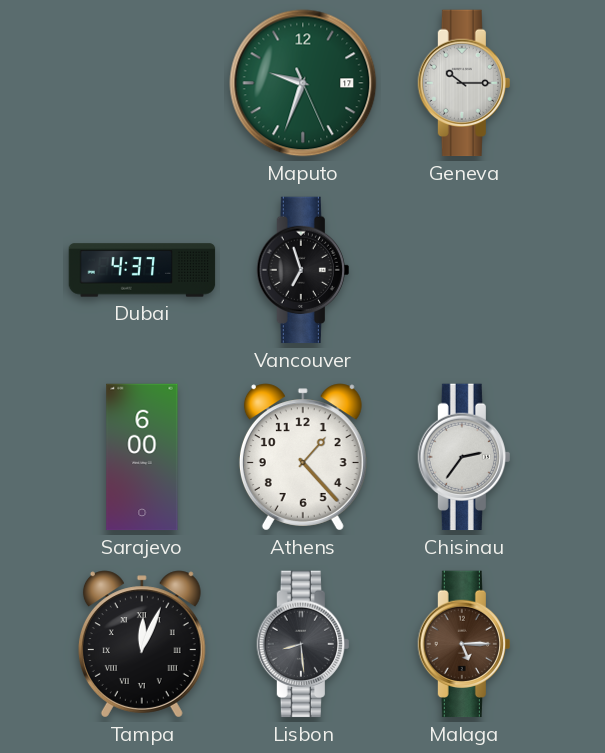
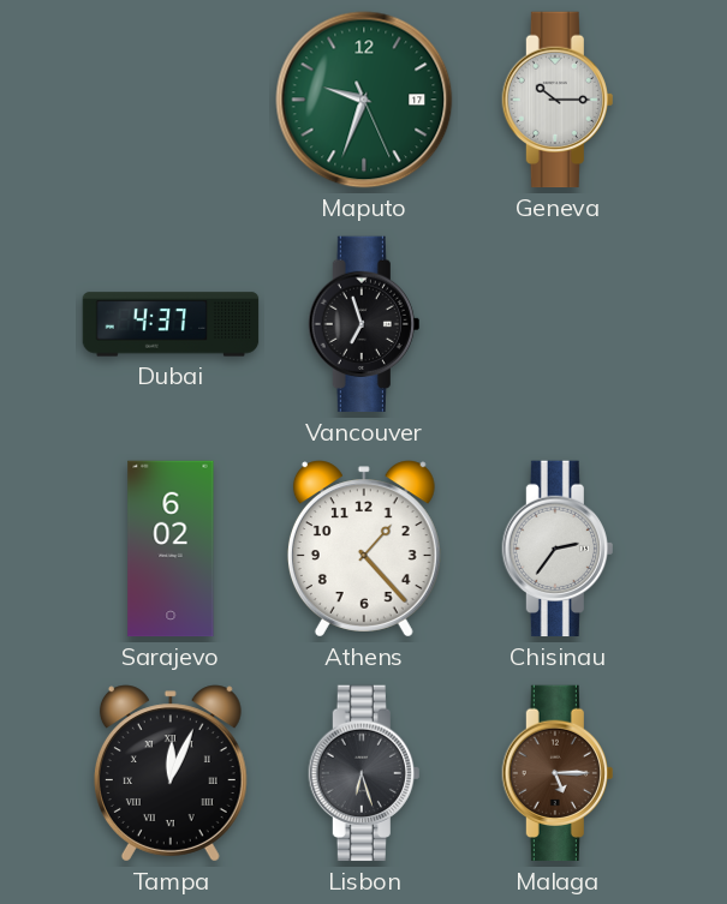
Sarajevo: 6:00 -> 6:02
Lisbon: 8:29 -> 6:27
